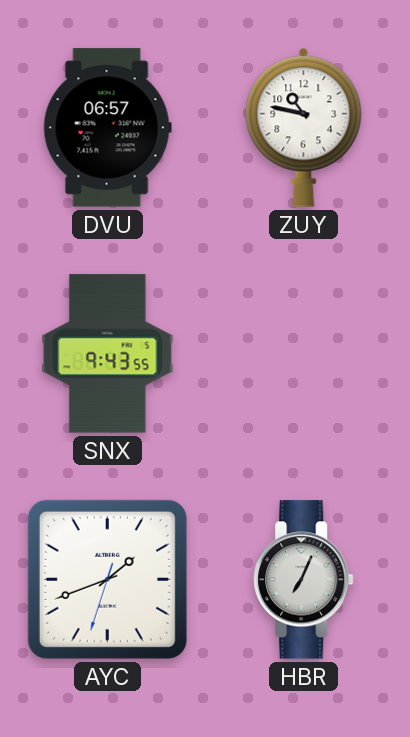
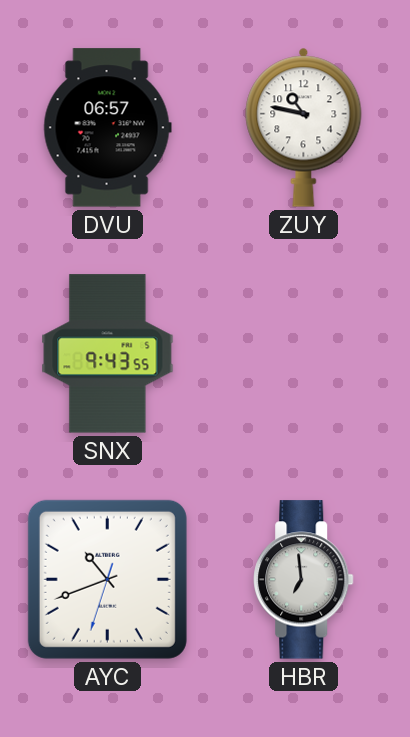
AYC: 1:41 -> 10:41
HBR: 7:04 -> 6:59
